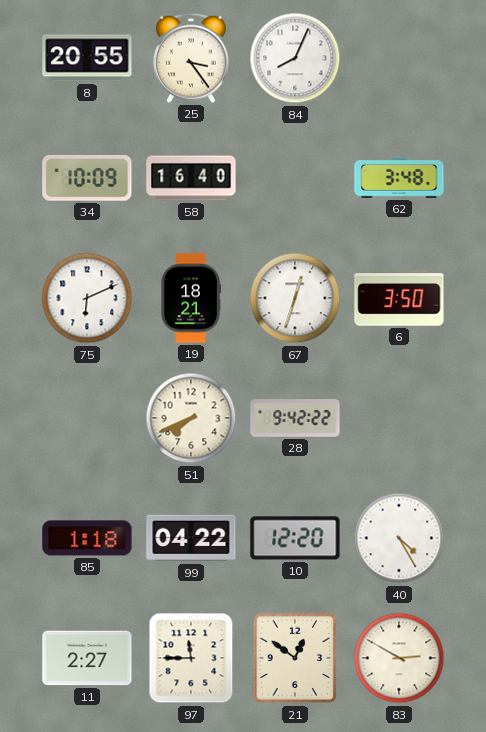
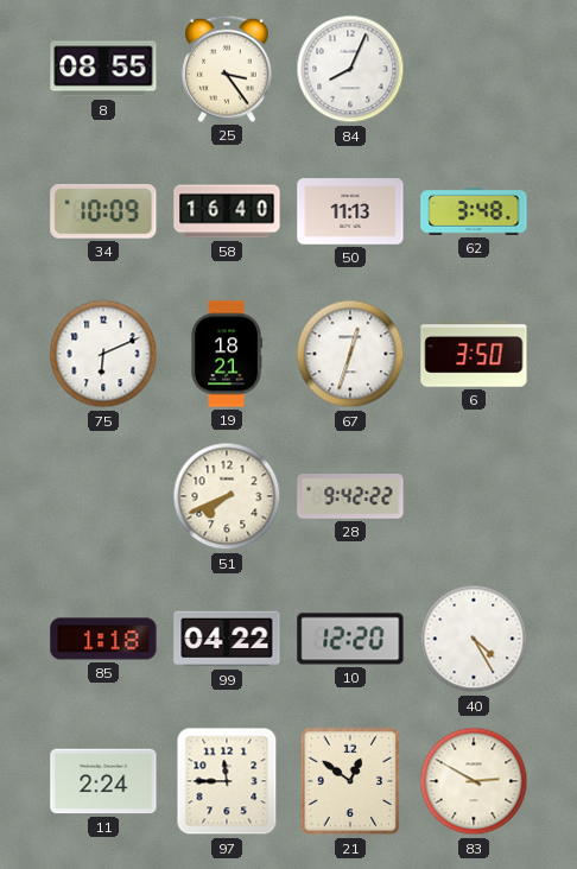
8: 20:55 -> 08:55
50: none -> 11:13
11: 2:27 -> 2:24
